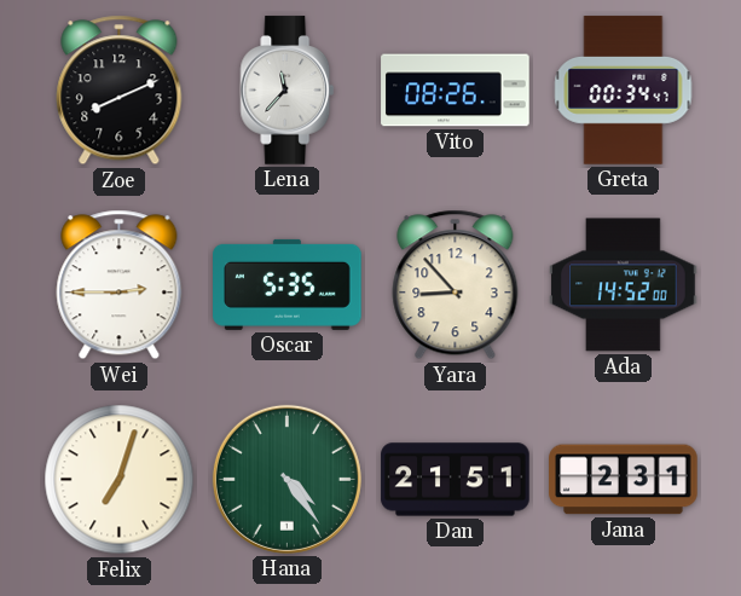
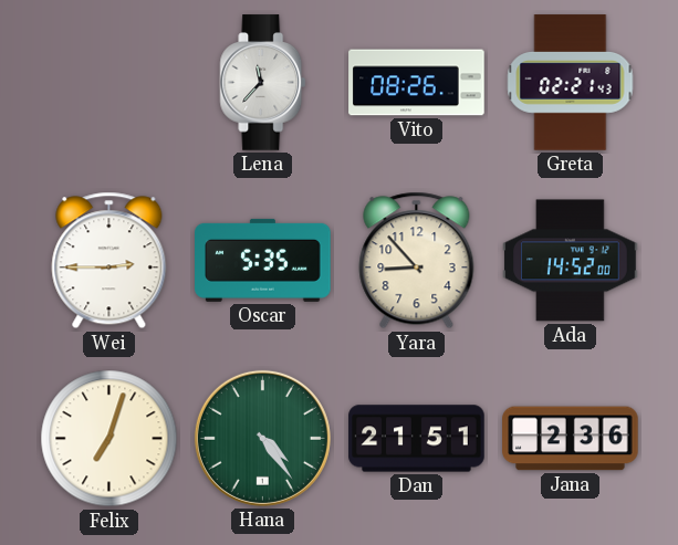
Zoe: 8:11 -> none
Greta: 00:34 -> 02:21
Jana: 2:31 -> 2:36
